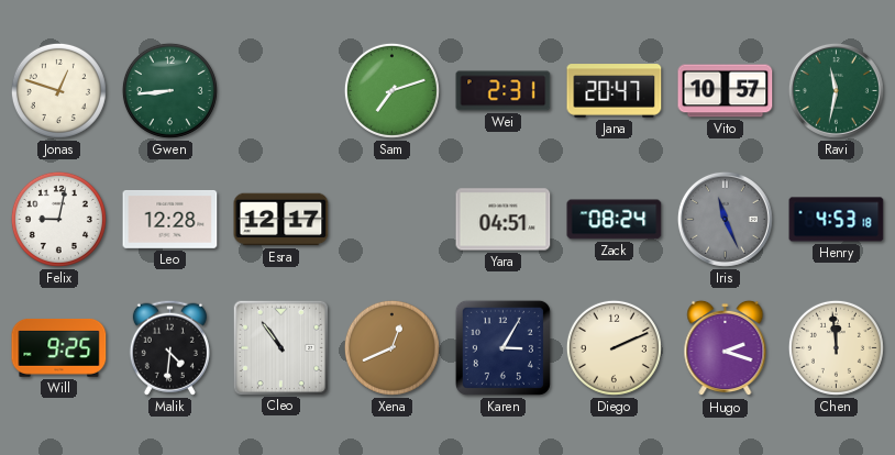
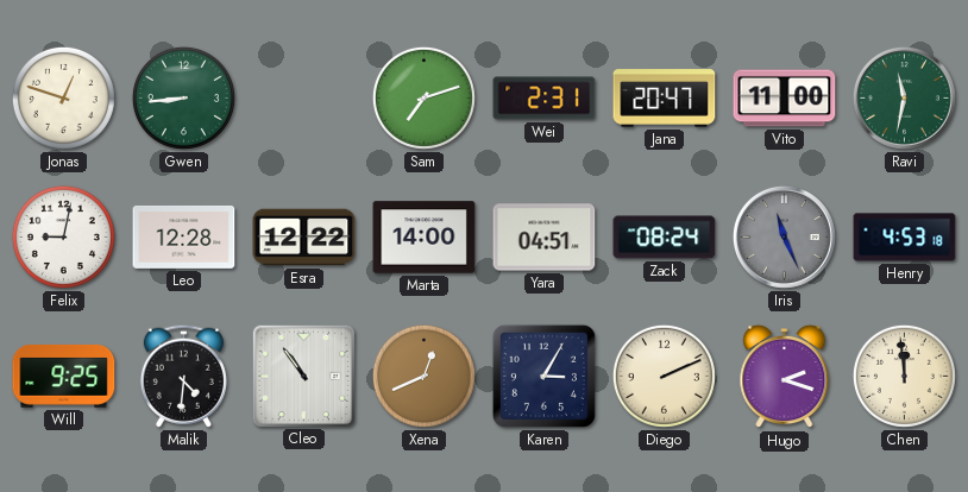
Vito: 10:57 -> 11:00
Esra: 12:17 -> 12:22
Marta: none -> 14:00
